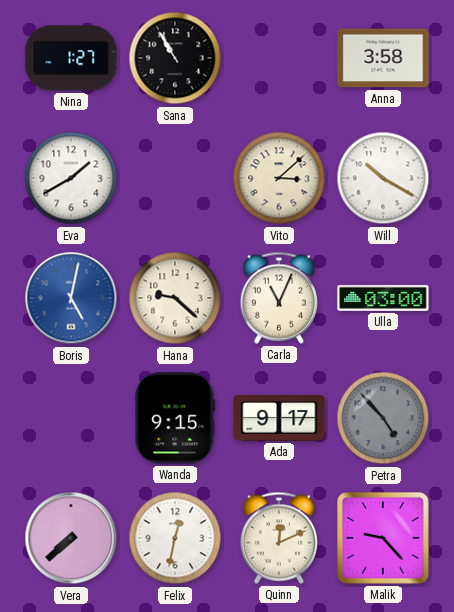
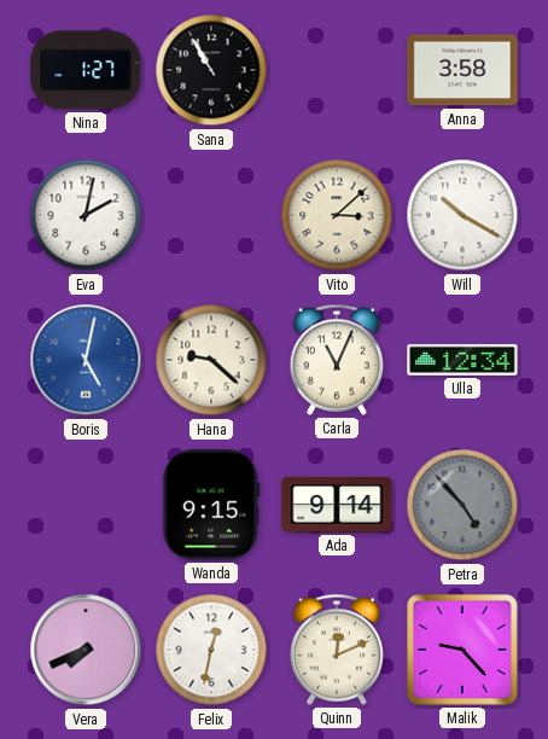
Eva: 1:40 -> 2:02
Ulla: 03:00 -> 12:34
Ada: 9:17 -> 9:14
Vera: 7:38 -> 7:41
